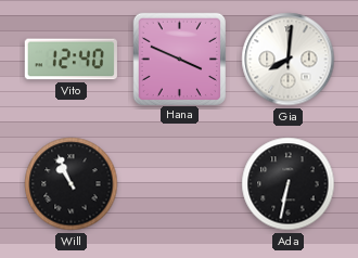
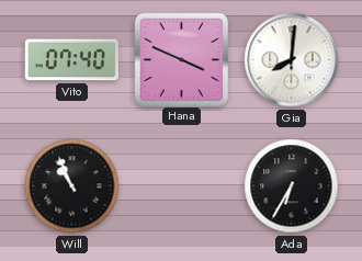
Vito: 12:40 -> 07:40
Ada: 6:32 -> 6:35
